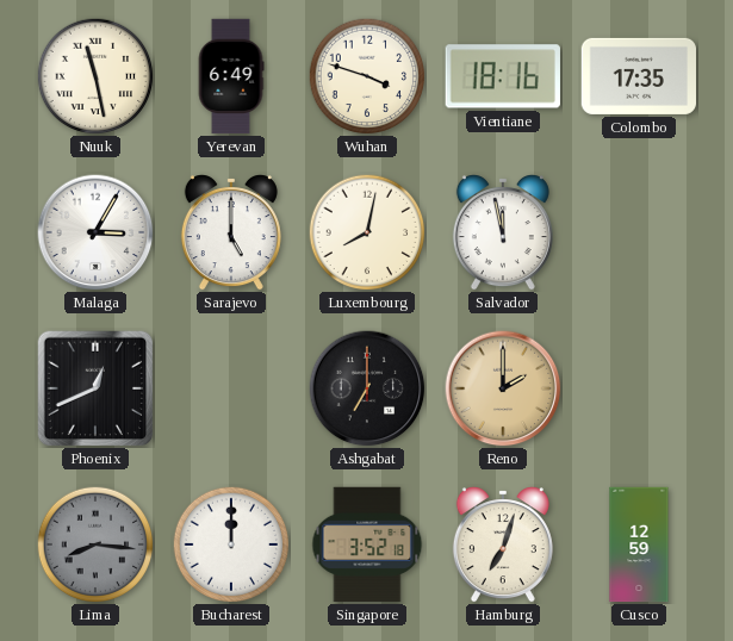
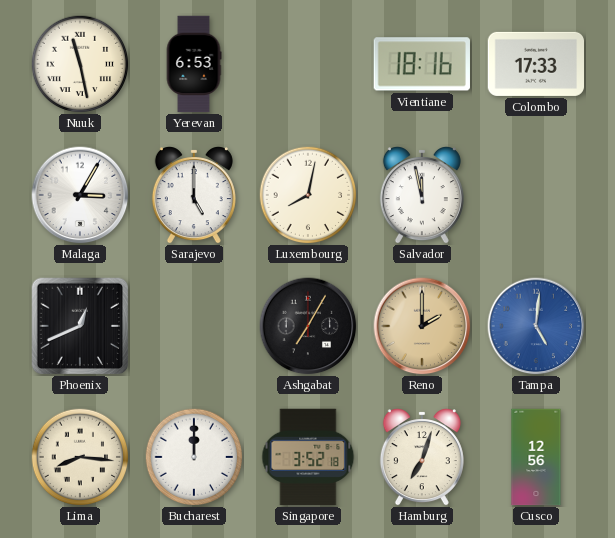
Yerevan: 6:49 -> 6:53
Wuhan: 3:48 -> none
Colombo: 17:35 -> 17:33
Ashgabat: 7:00 -> 7:05
Tampa: none -> 5:01
Lima dial: grey -> cream
Cusco: 12:59 -> 12:56
